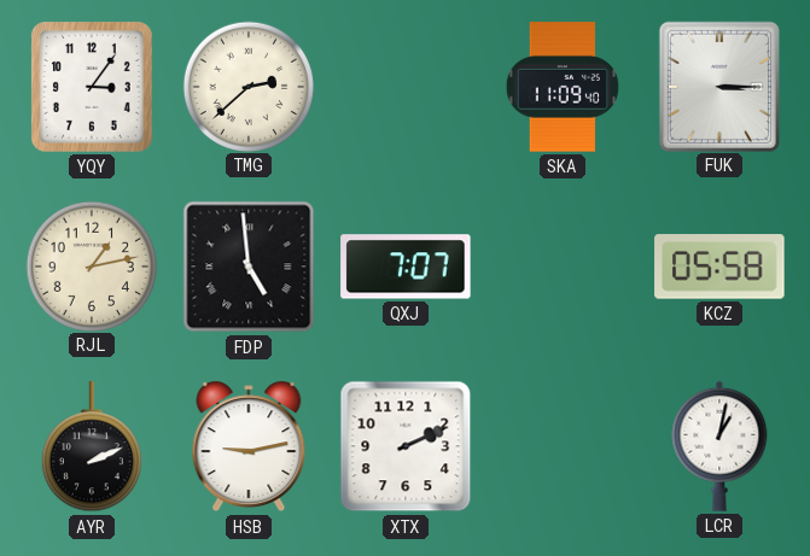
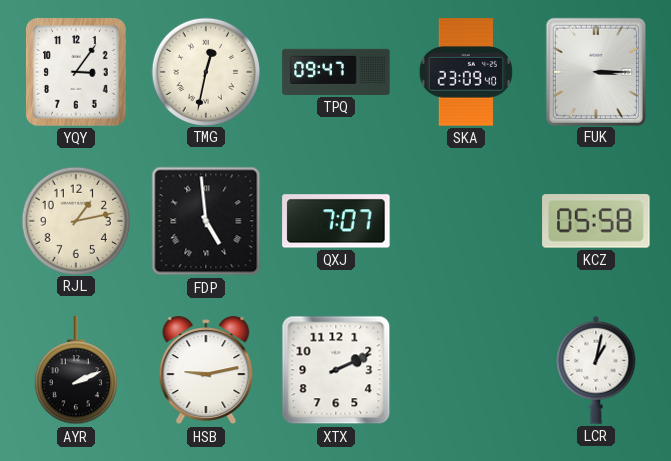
TMG: 2:38 -> 12:32
TPQ: none -> 09:47
SKA: 11:09 -> 23:09
